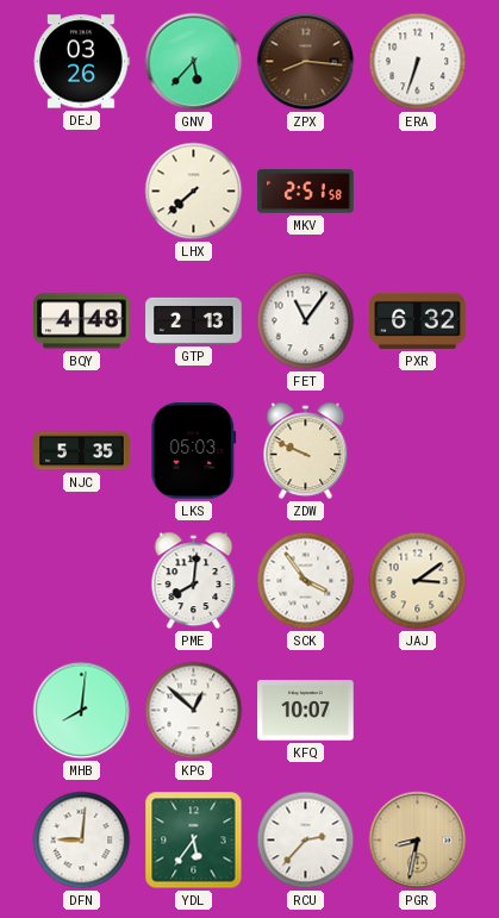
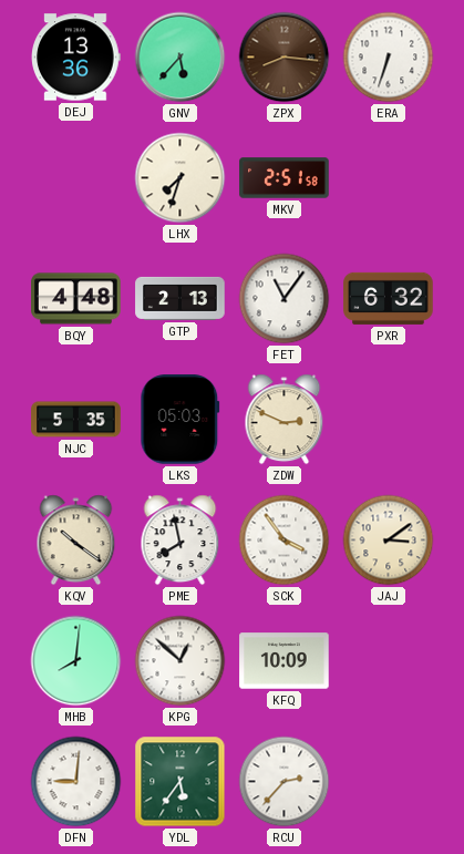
DEJ: 03:26 -> 13:36
LHX: 7:38 -> 7:33
ZDW: 9:49 -> 2:49
KQV: none -> 10:21
PME: 8:01 -> 7:58
KFQ: 10:07 -> 10:09
PGR: 8:32 -> none
